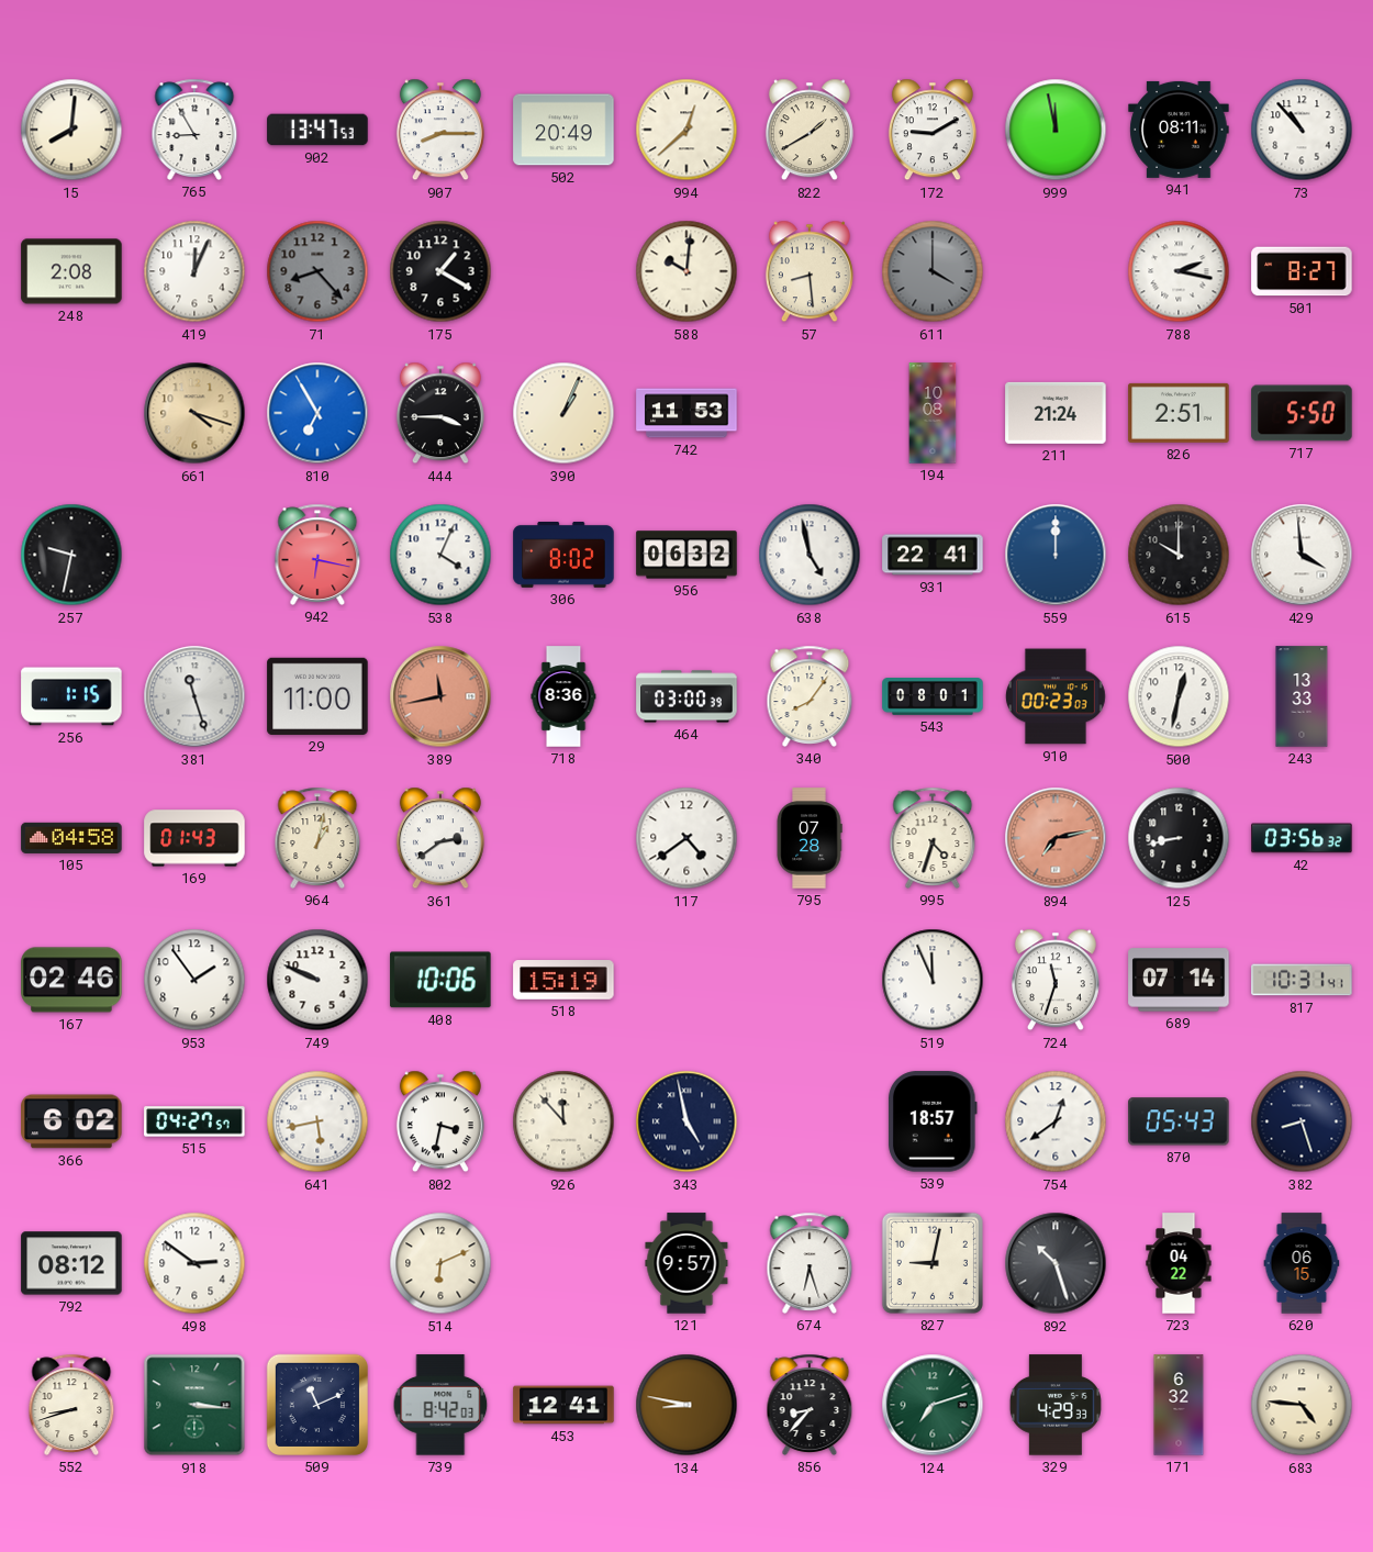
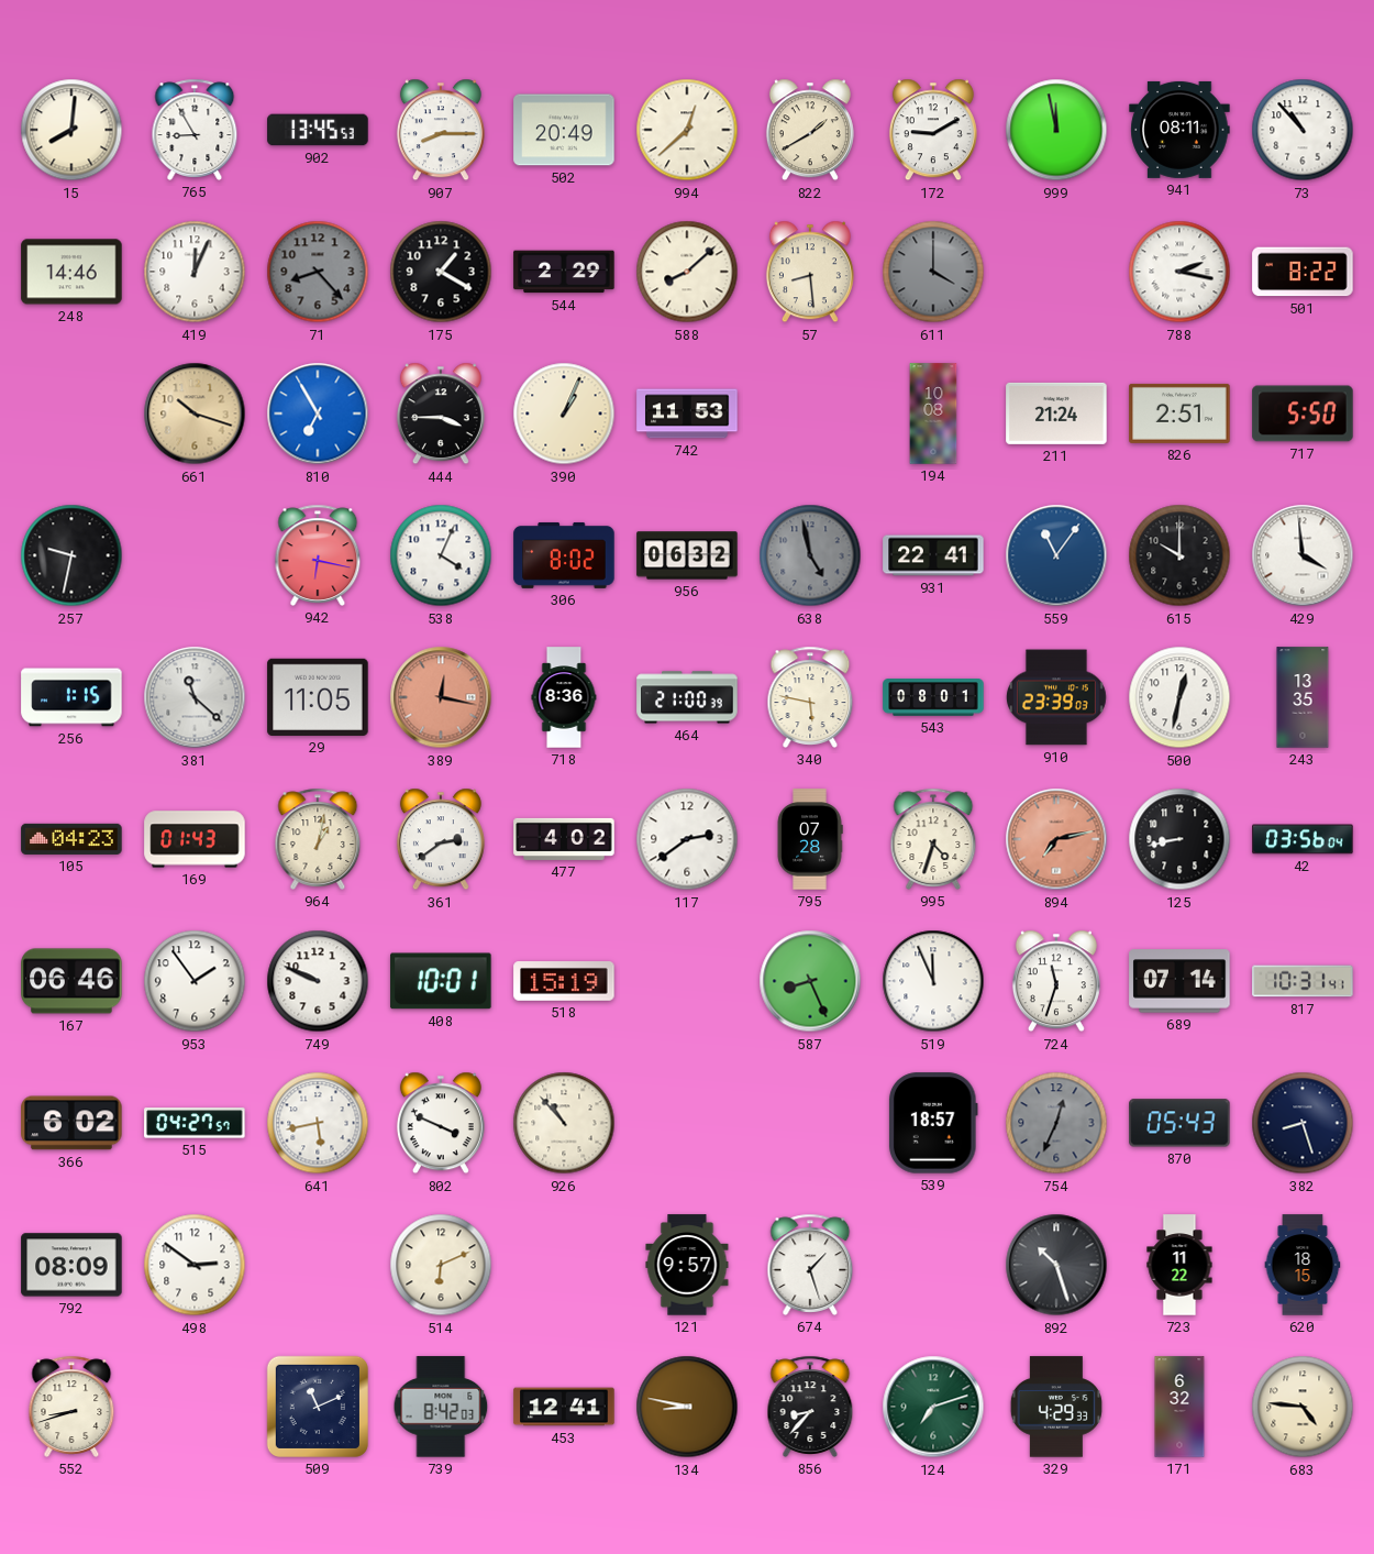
902: 13:47 -> 13:45
248: 2:08 -> 14:46
544: none -> 2:29
588: 10:01 -> 8:08
501: 8:27 -> 8:22
661: 4:18 -> 10:18
638 dial: white -> grey
559: 12:00 -> 11:06
381: 11:27 -> 11:22
29: 11:00 -> 11:05
389: 11:43 -> 12:17
464: 03:00 -> 21:00
340: 8:06 -> 5:47
910: 00:23 -> 23:39
243: 13:33 -> 13:35
105: 04:58 -> 04:23
477: none -> 4:02
117: 4:39 -> 2:39
42: 03:56:32 -> 03:56:04
167: 02:46 -> 06:46
408: 10:06 -> 10:01
587: none -> 8:26
802: 3:32 -> 3:49
926: 11:53 -> 10:53
343: 4:58 -> none
754: 12:39 -> 12:34
754 dial: white -> grey
792: 08:12 -> 08:09
674: 6:27 -> 1:27
827: 9:02 -> none
723: 04:22 -> 11:22
620: 06:15 -> 18:15
918: 3:16 -> none
